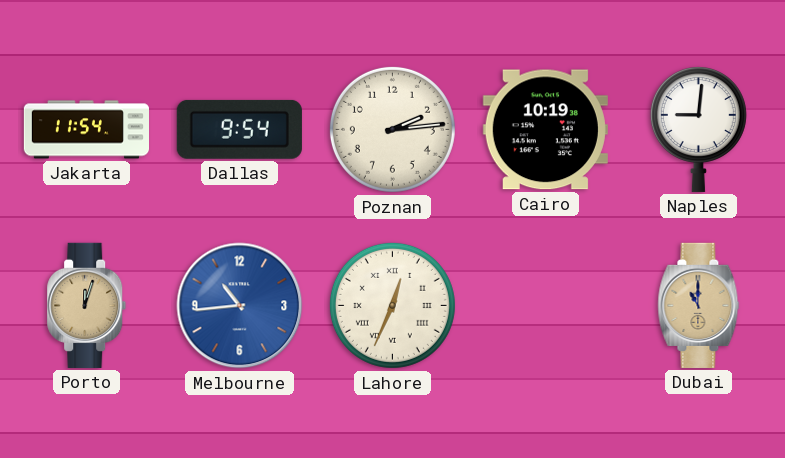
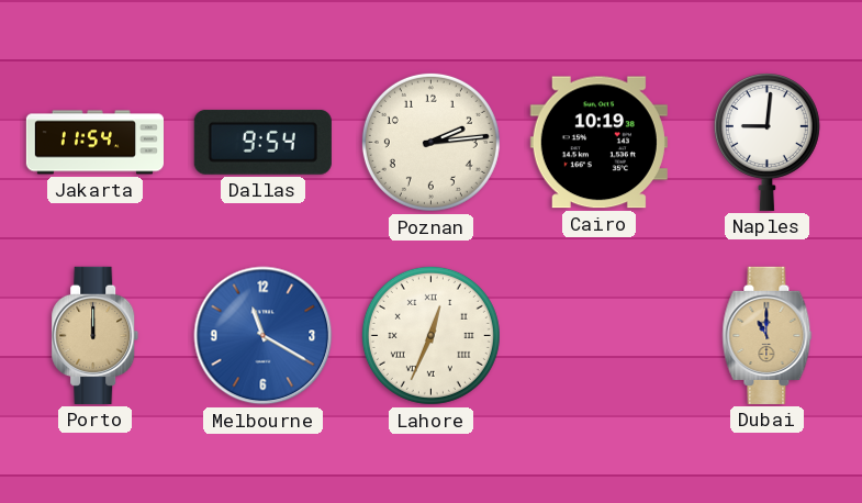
Porto: 12:03 -> 12:00
Melbourne: 10:44 -> 11:20
